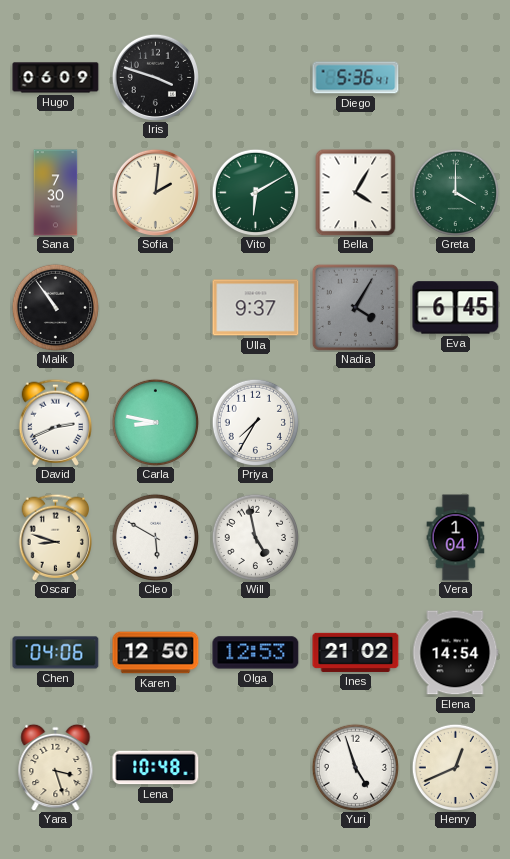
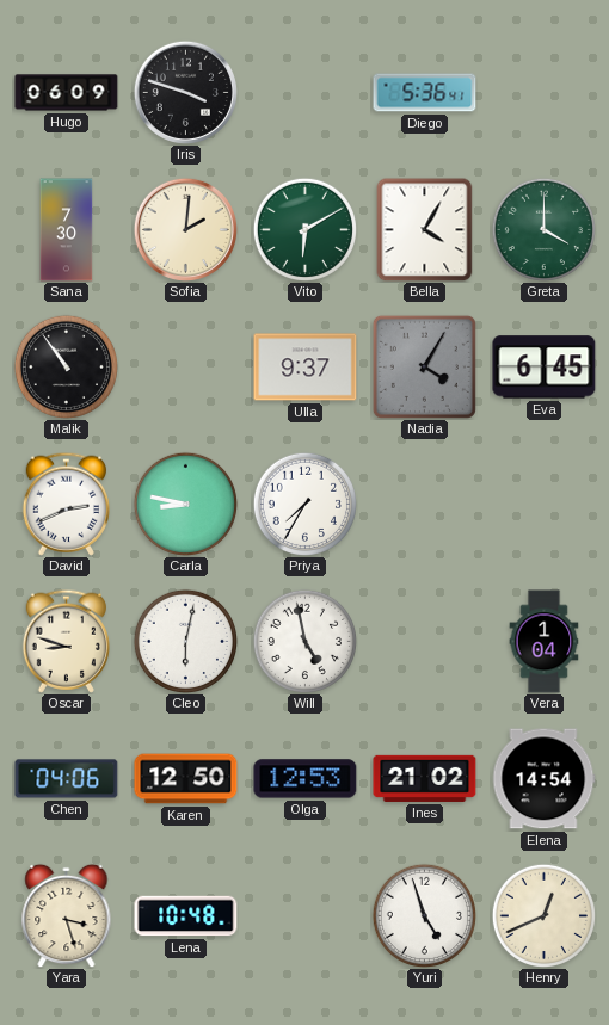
Cleo: 5:50 -> 6:02
